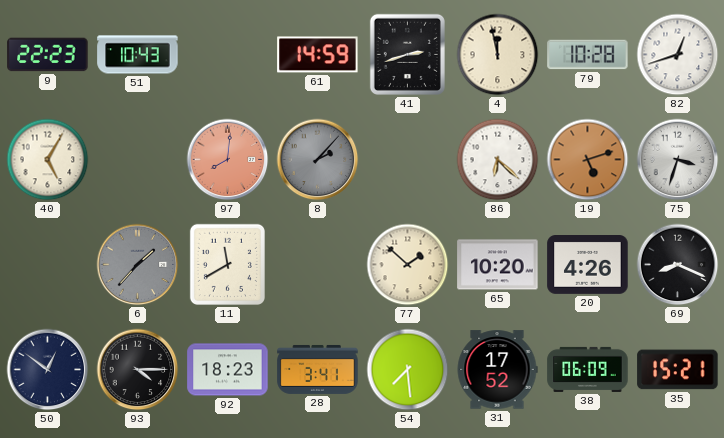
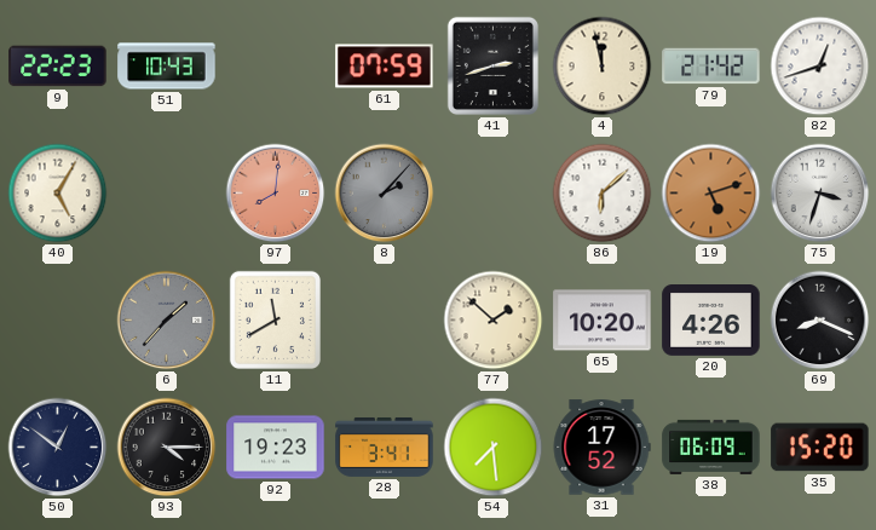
61: 14:59 -> 07:59
79: 10:28 -> 21:42
86: 6:22 -> 6:08
92: 18:23 -> 19:23
35: 15:21 -> 15:20
